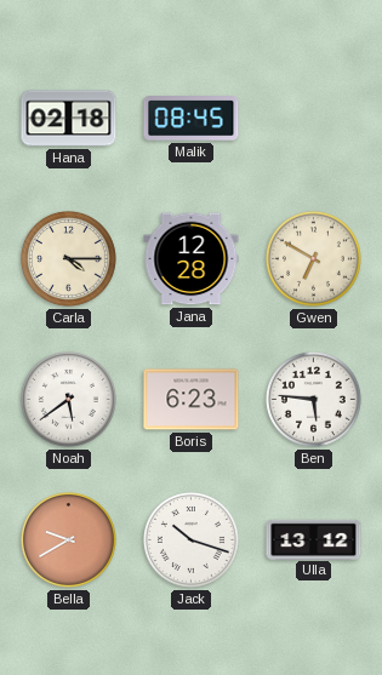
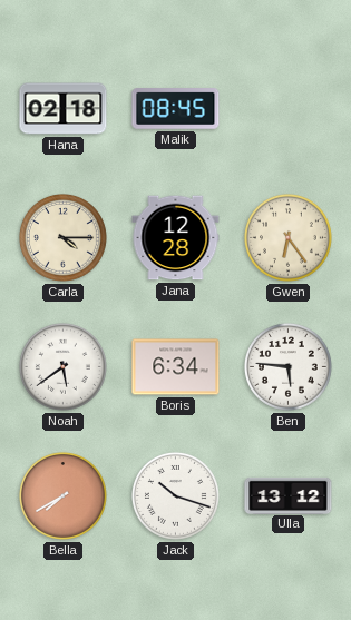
Gwen: 6:50 -> 6:24
Boris: 6:23 -> 6:34
Bella: 9:40 -> 7:40
